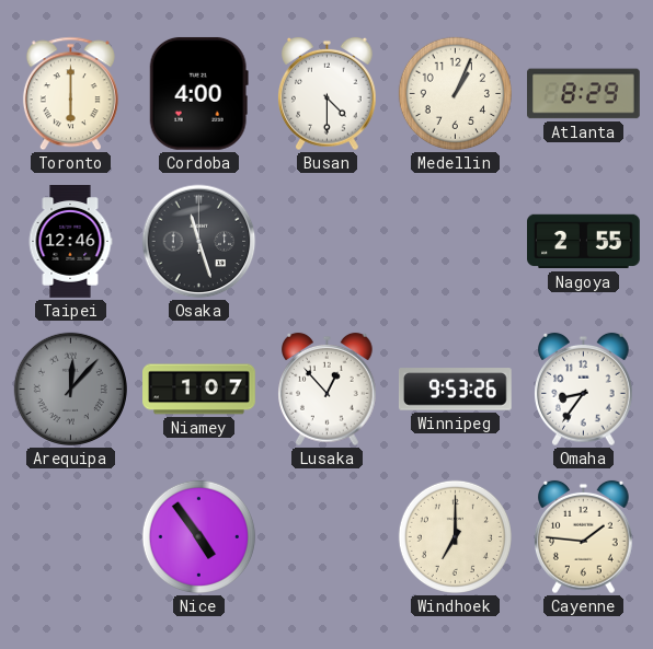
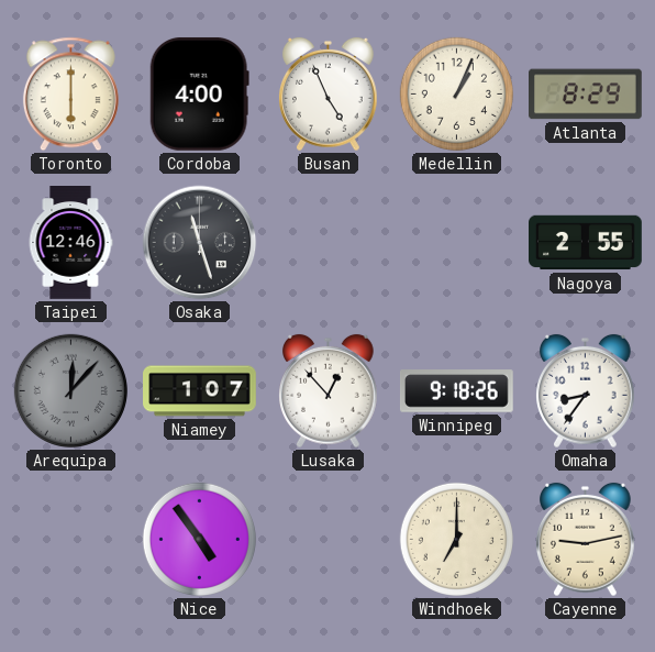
Busan: 4:30 -> 4:56
Winnipeg: 9:53 -> 9:18
Cayenne: 1:46 -> 9:13
